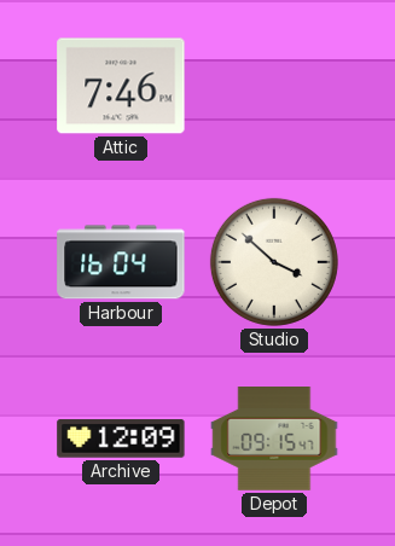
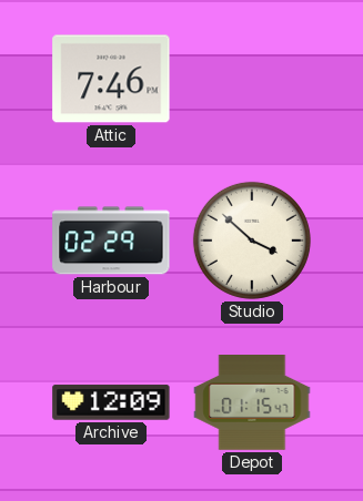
Harbour: 16:04 -> 02:29
Depot: 09:15 -> 01:15
